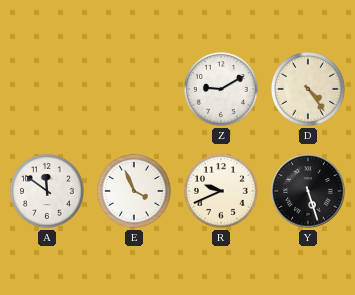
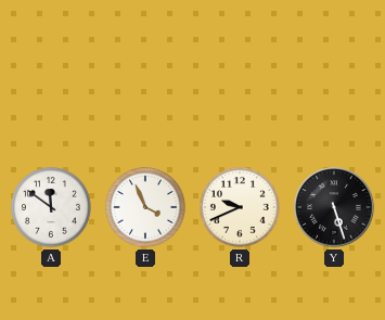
Z: 9:10 -> none
D: 4:24 -> none
